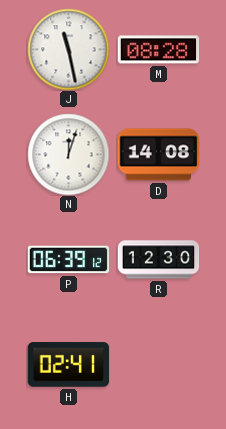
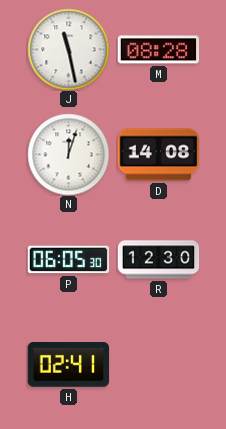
P: 06:39 -> 06:05
